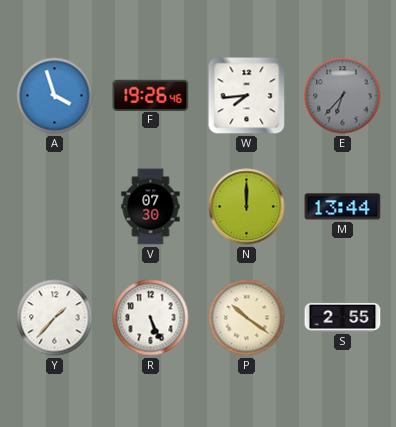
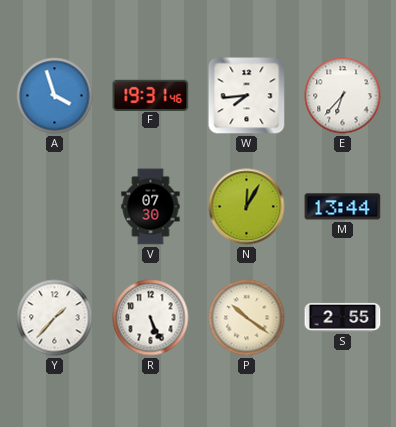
F: 19:26 -> 19:31
E dial: grey -> white
N: 12:00 -> 12:05
